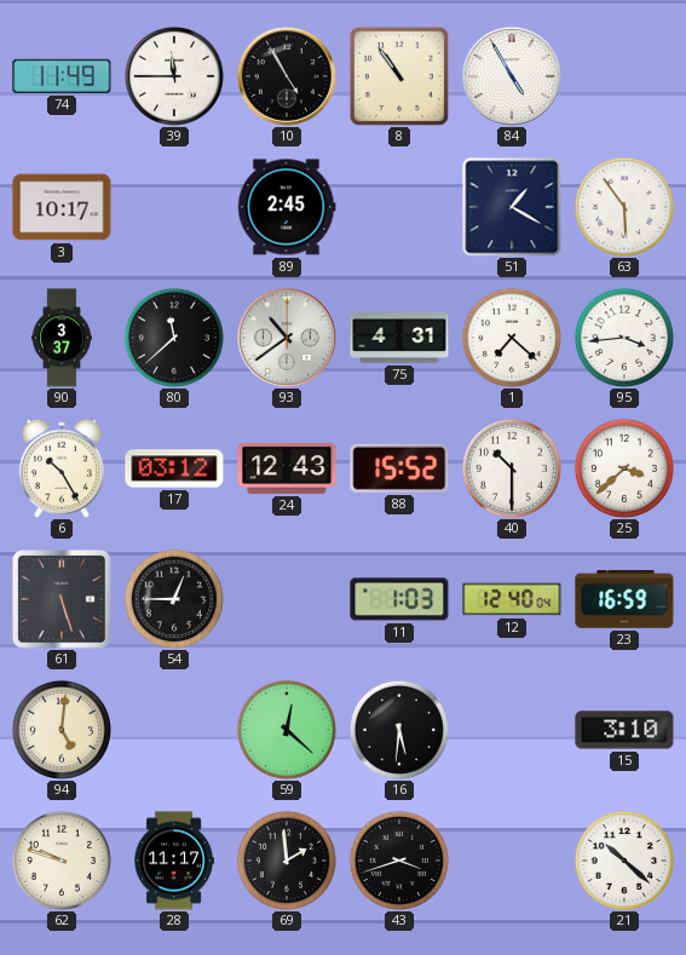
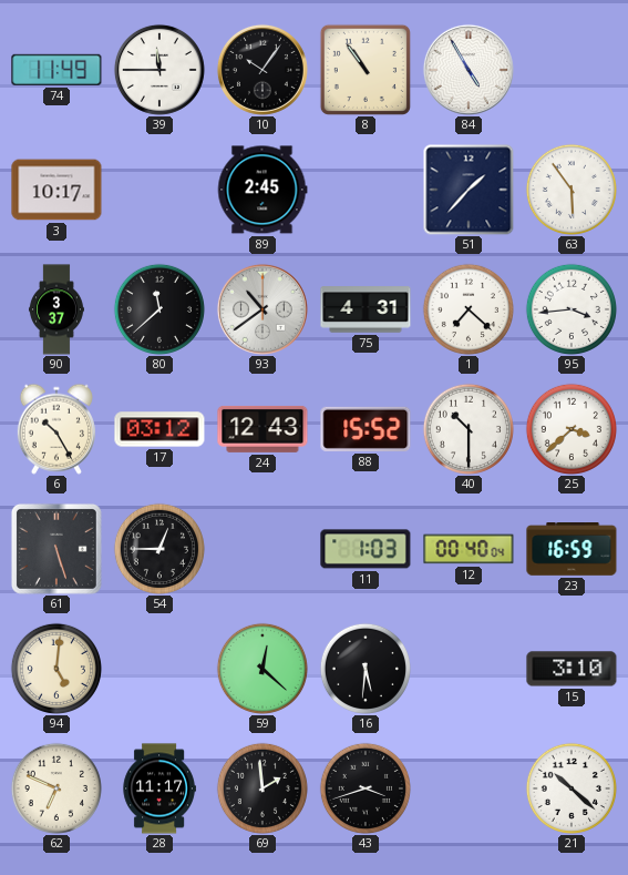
10: 4:55 -> 10:06
51: 1:20 -> 1:37
12: 12:40 -> 00:40
62: 9:48 -> 6:49
